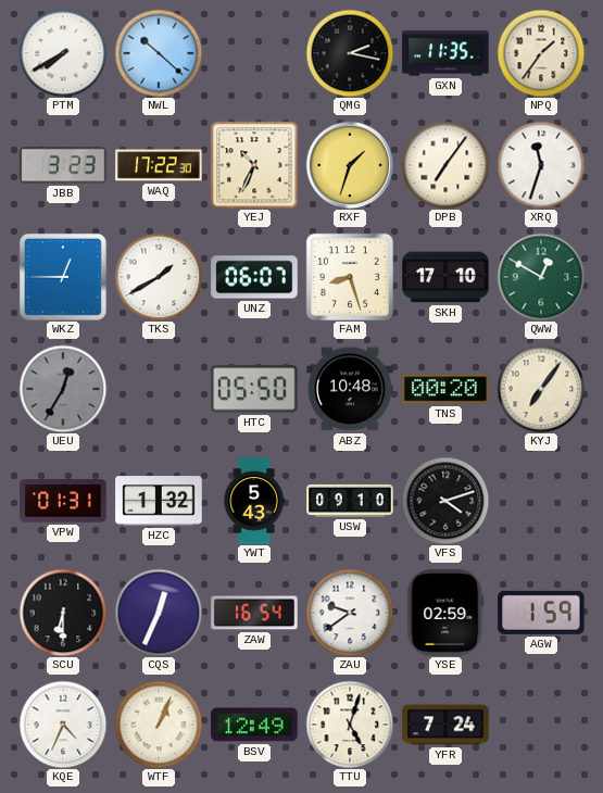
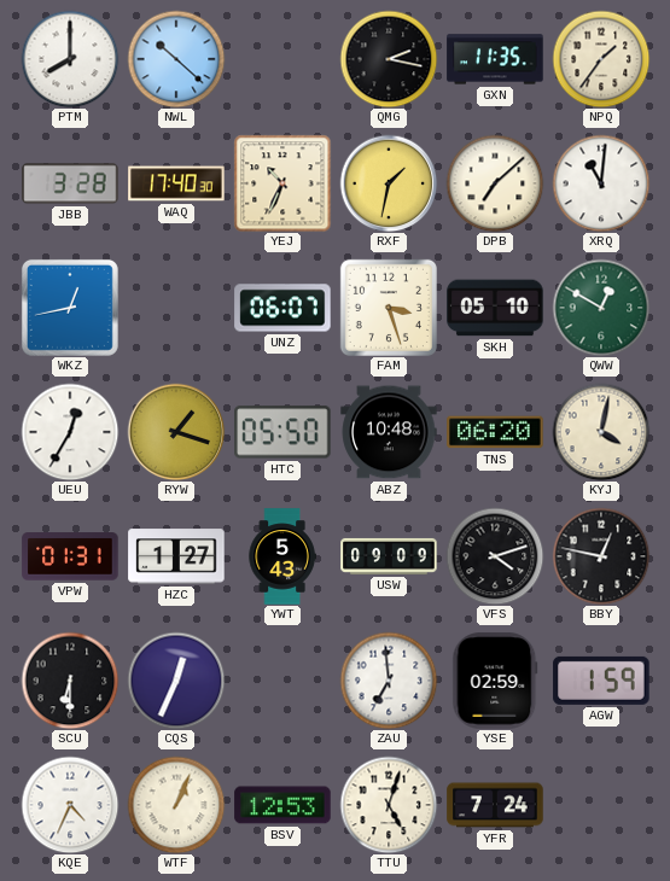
PTM: 7:40 -> 8:00
JBB: 3:23 -> 3:28
WAQ: 17:22 -> 17:40
RXF: 1:33 -> 1:32
DPB: 7:06 -> 7:08
XRQ: 11:33 -> 11:01
WKZ: 12:45 -> 12:43
TKS: 1:40 -> none
FAM: 8:27 -> 3:27
SKH: 17:10 -> 05:10
UEU dial: grey -> white
RYW: none -> 1:18
TNS: 00:20 -> 06:20
KYJ: 7:06 -> 4:02
HZC: 1:32 -> 1:27
USW: 09:10 -> 09:09
BBY: none -> 12:47
ZAW: 16:54 -> none
ZAU: 9:39 -> 6:59
BSV: 12:49 -> 12:53
